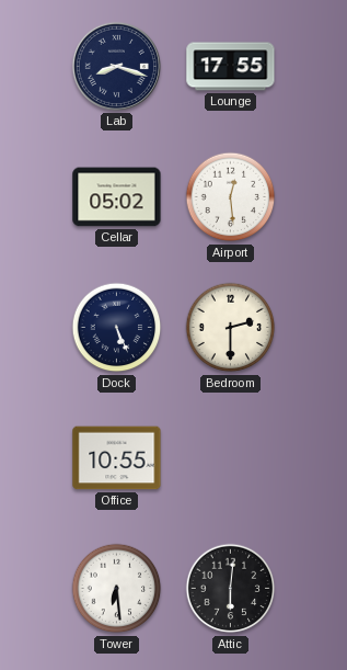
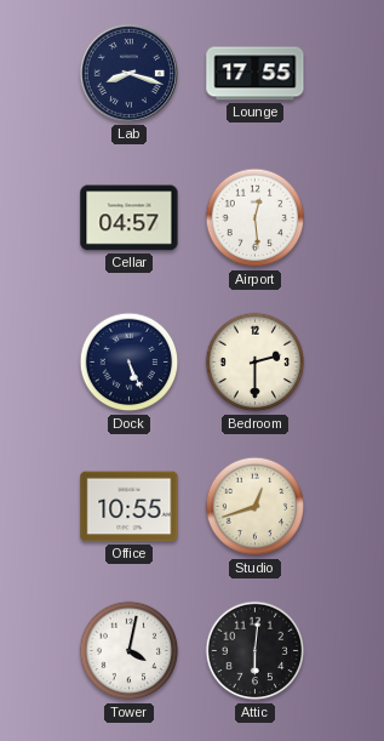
Cellar: 05:02 -> 04:57
Studio: none -> 12:42
Tower: 6:29 -> 4:02
